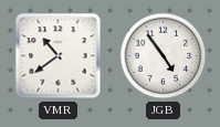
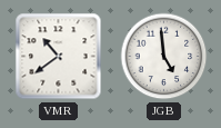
JGB: 4:54 -> 4:59
